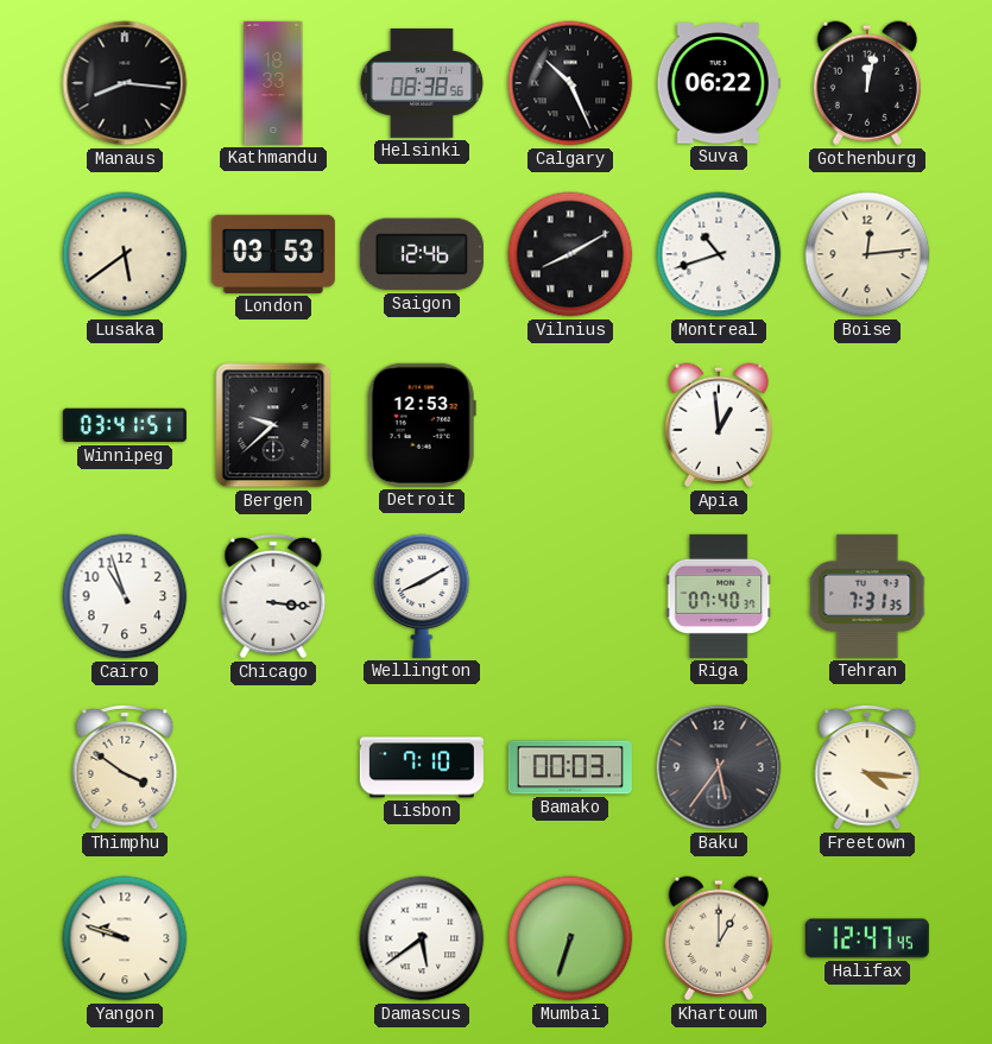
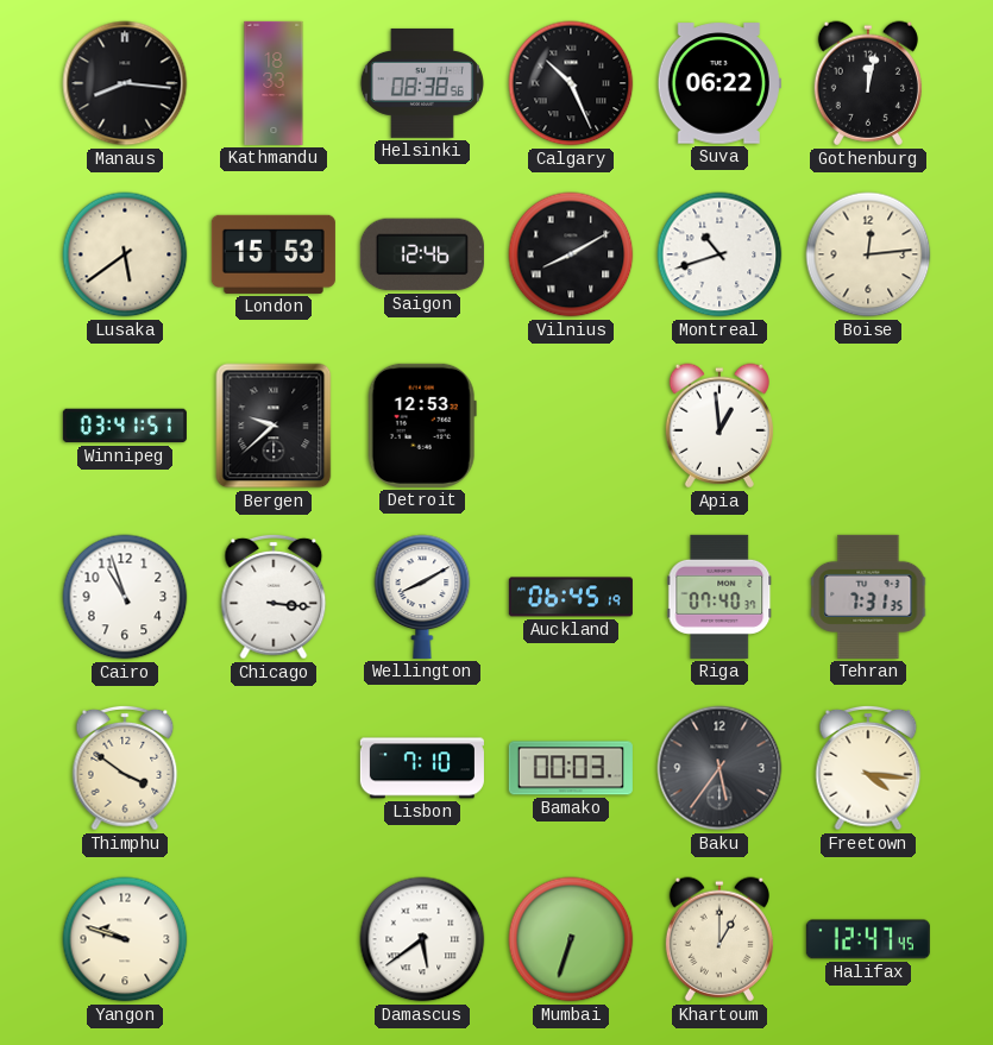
London: 03:53 -> 15:53
Auckland: none -> 06:45
